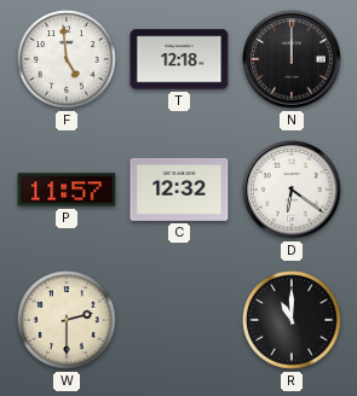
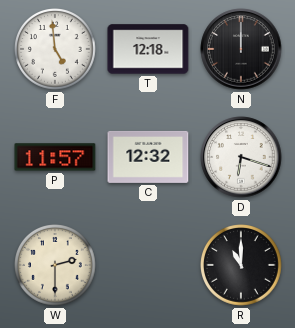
D: 6:21 -> 6:18
